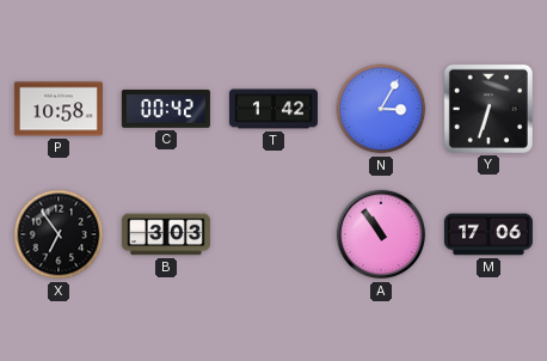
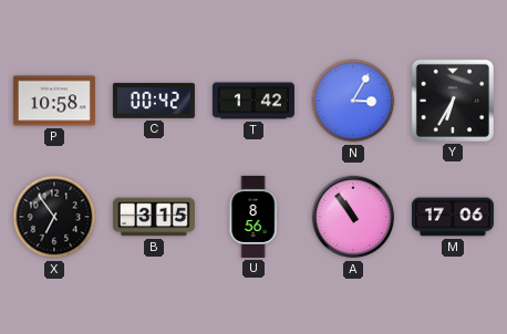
Y: 6:33 -> 6:35
B: 3:03 -> 3:15
U: none -> 8:56
